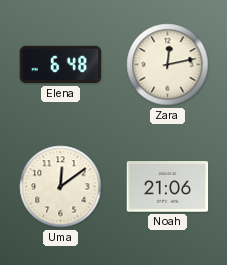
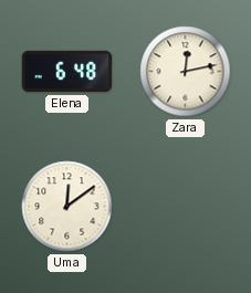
Noah: 21:06 -> none
